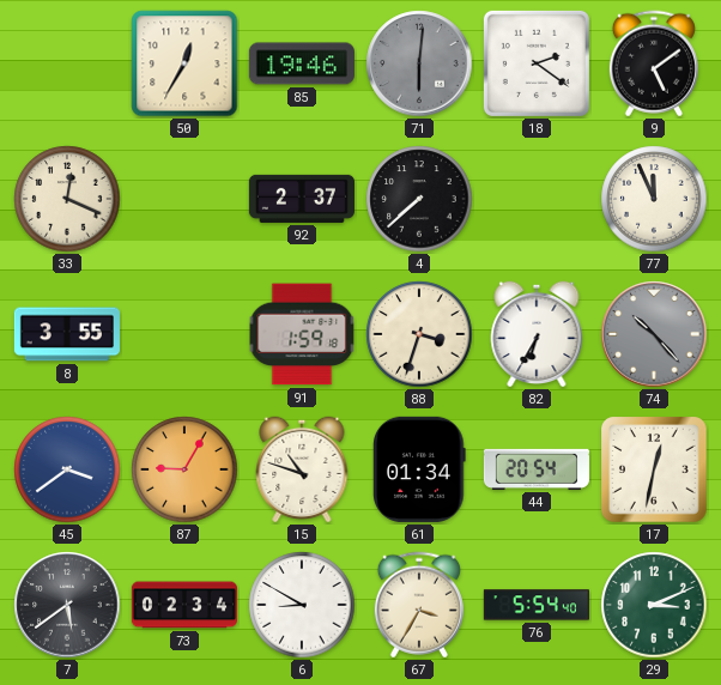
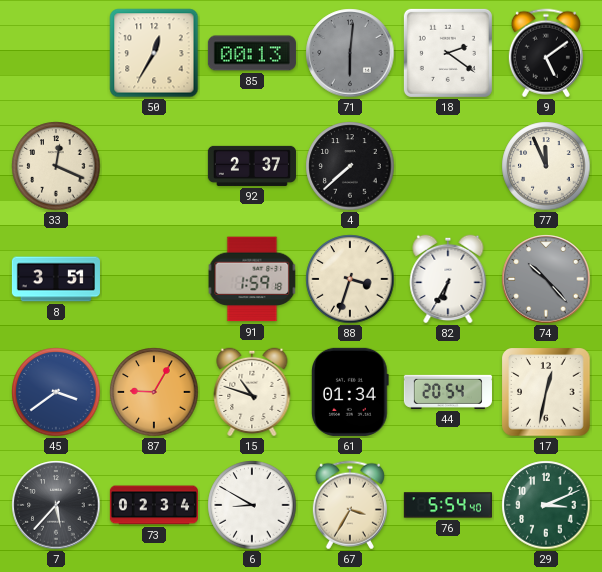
85: 19:46 -> 00:13
8: 3:55 -> 3:51
7: 5:39 -> 5:37
